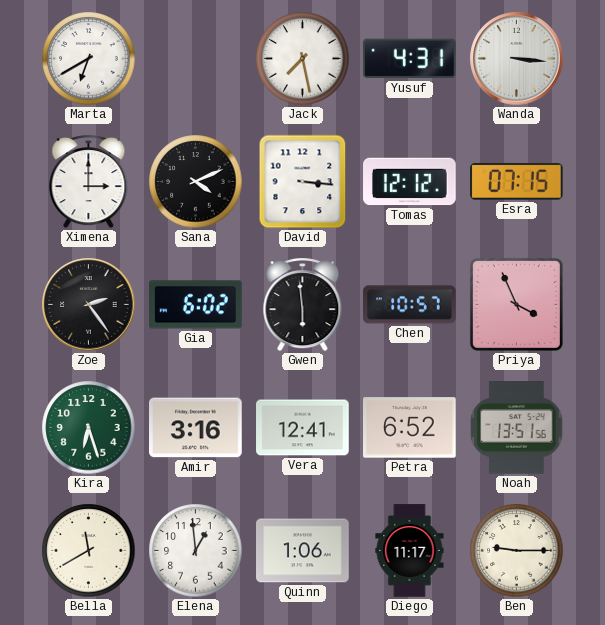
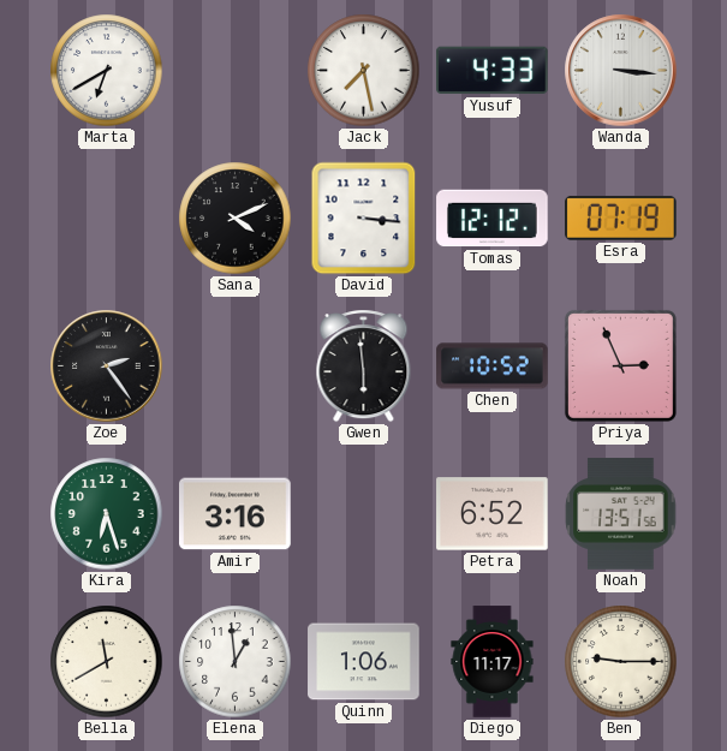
Yusuf: 4:31 -> 4:33
Ximena: 3:00 -> none
Esra: 07:15 -> 07:19
Gia: 6:02 -> none
Chen: 10:57 -> 10:52
Priya: 3:56 -> 2:56
Vera: 12:41 -> none
